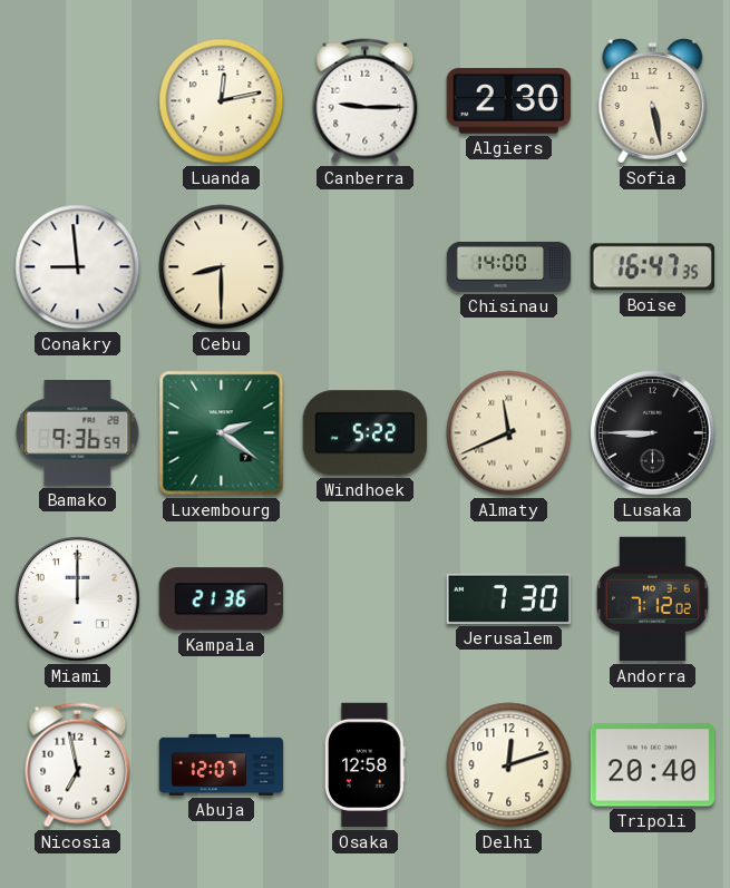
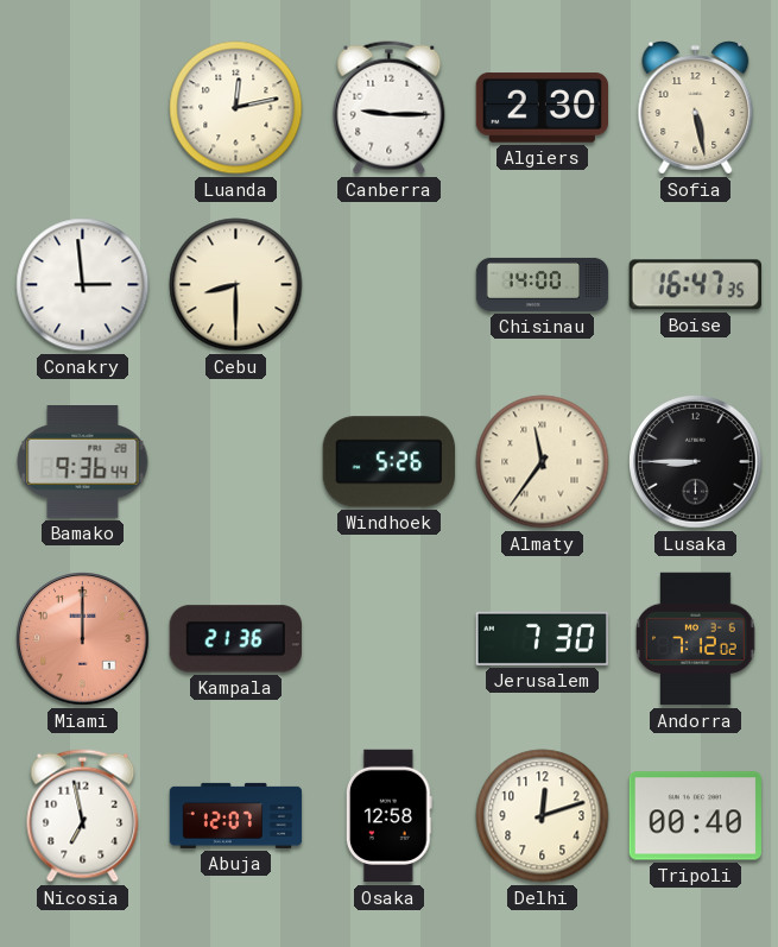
Conakry: 8:59 -> 2:59
Bamako: 9:36:59 -> 9:36:44
Luxembourg: 2:21 -> none
Windhoek: 5:22 -> 5:26
Almaty: 11:41 -> 11:36
Miami dial: white -> salmon
Tripoli: 20:40 -> 00:40
